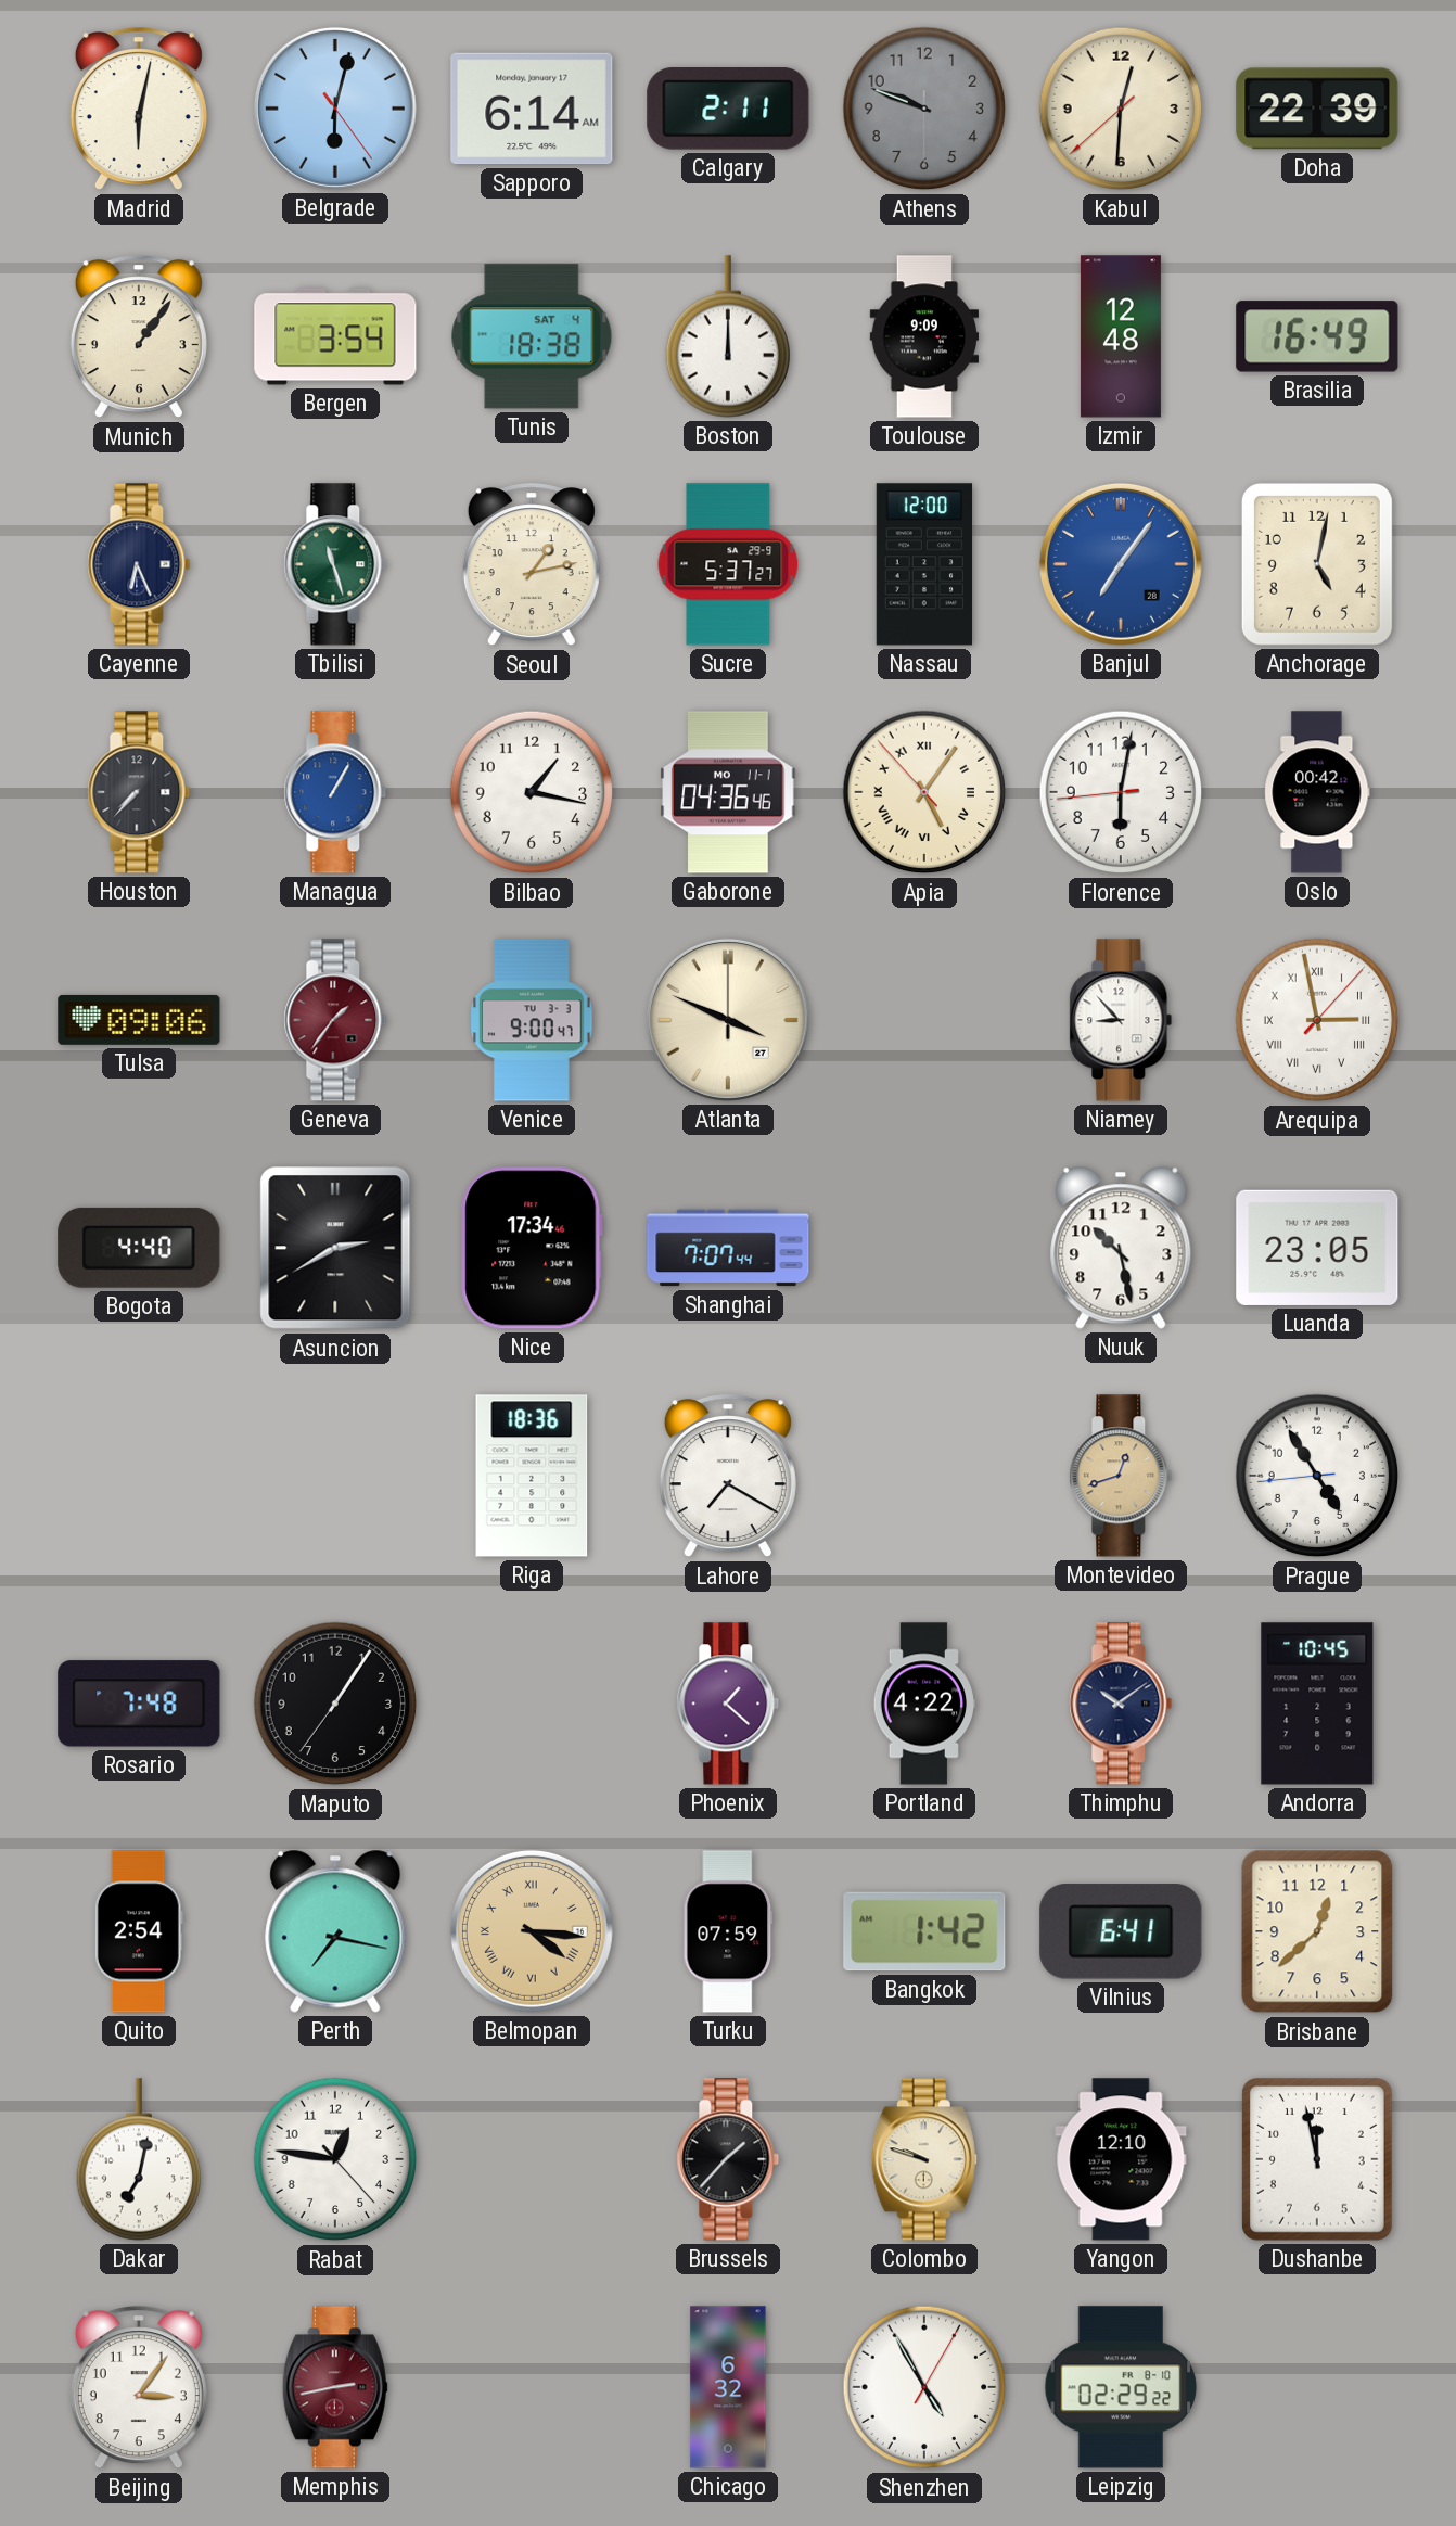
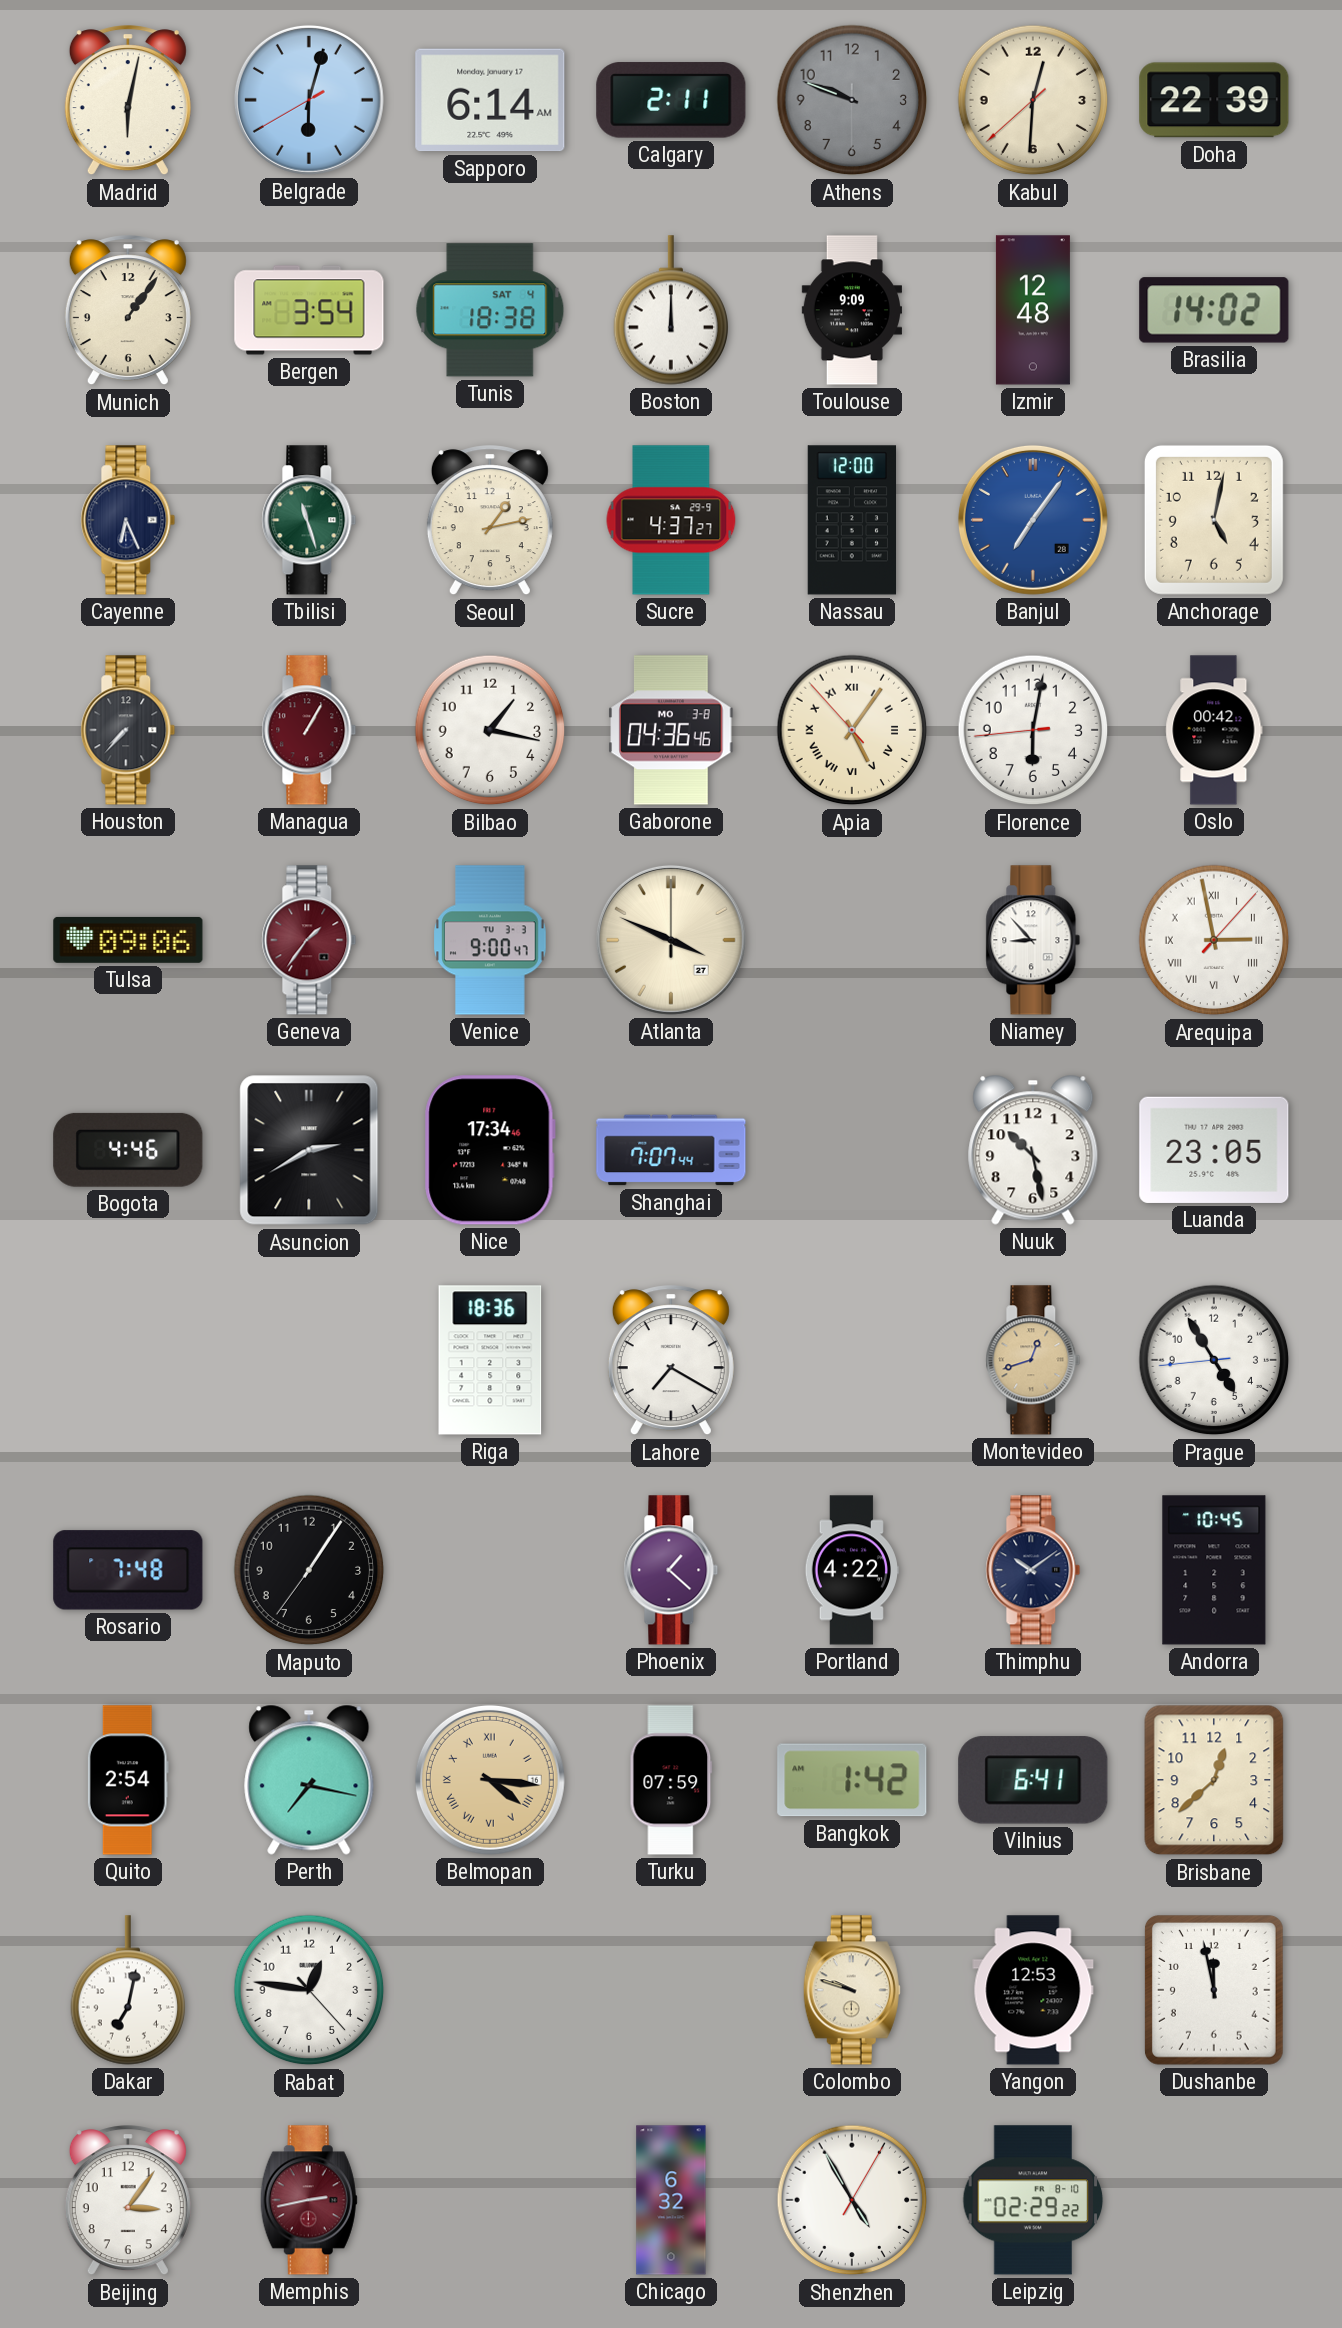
Belgrade: 6:02:24 -> 6:02:40
Brasilia: 16:49 -> 14:02
Sucre: 5:37 -> 4:37
Managua dial: blue -> burgundy
Gaborone date: MO 11-1 -> MO 3-8
Bogota: 4:40 -> 4:46
Brussels: 1:37 -> none
Yangon: 12:10 -> 12:53
